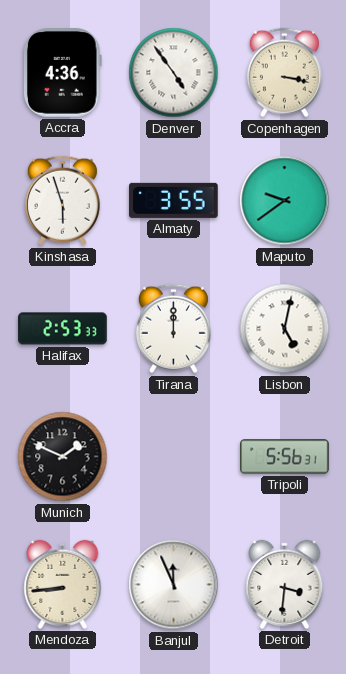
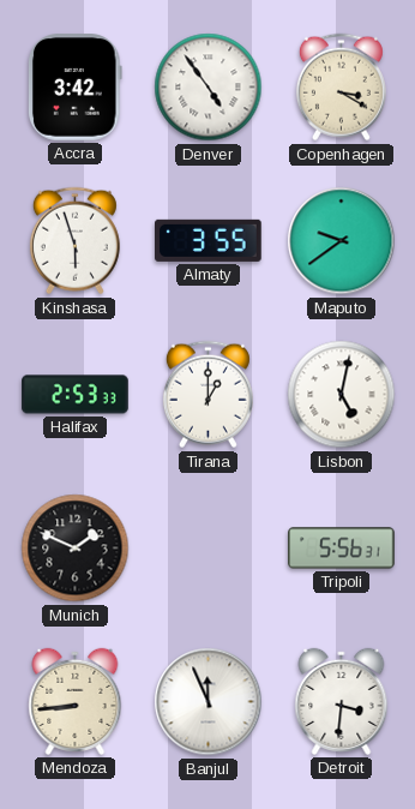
Accra: 4:36 -> 3:42
Copenhagen: 3:17 -> 3:20
Tirana: 12:00 -> 1:00
